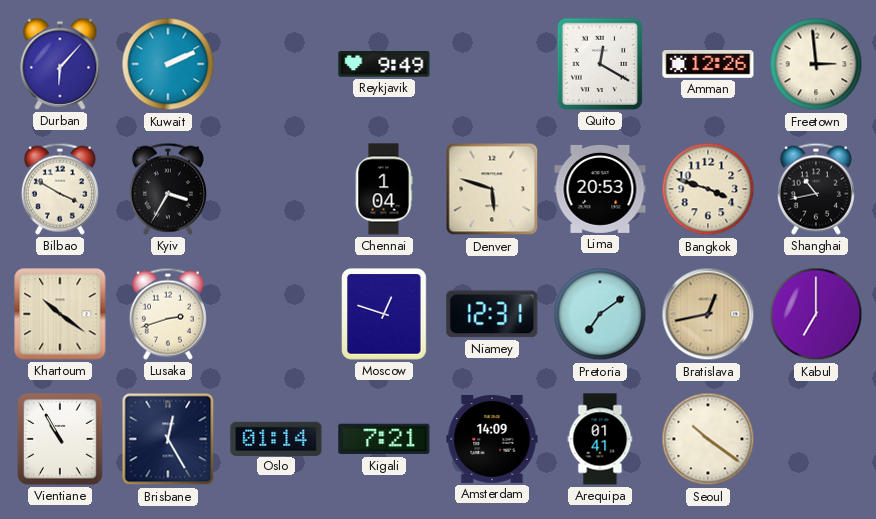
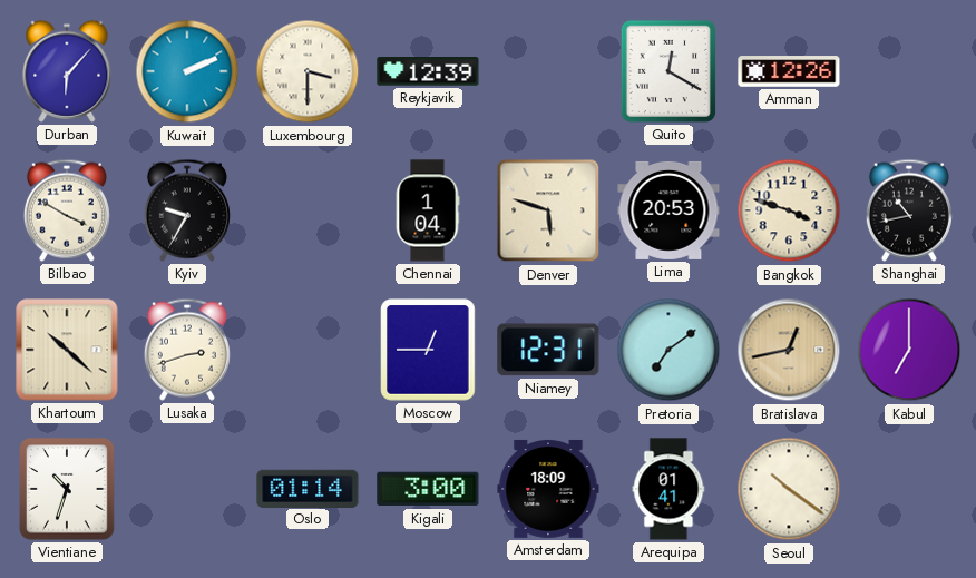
Luxembourg: none -> 3:30
Reykjavik: 9:49 -> 12:39
Freetown: 2:59 -> none
Kyiv: 3:35 -> 9:35
Khartoum: 10:21 -> 10:22
Moscow: 12:48 -> 12:45
Vientiane: 10:55 -> 10:33
Brisbane: 12:25 -> none
Kigali: 7:21 -> 3:00
Amsterdam: 14:09 -> 18:09
